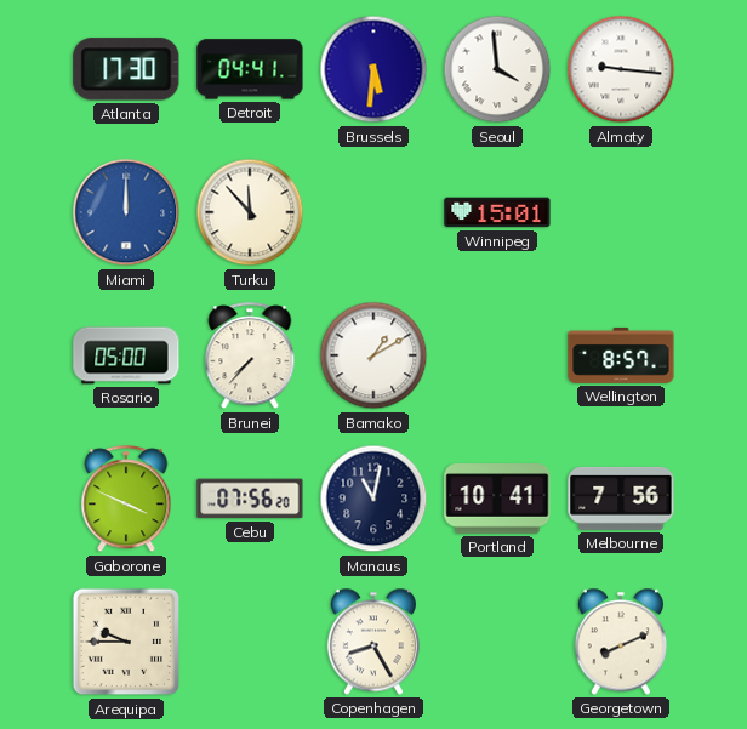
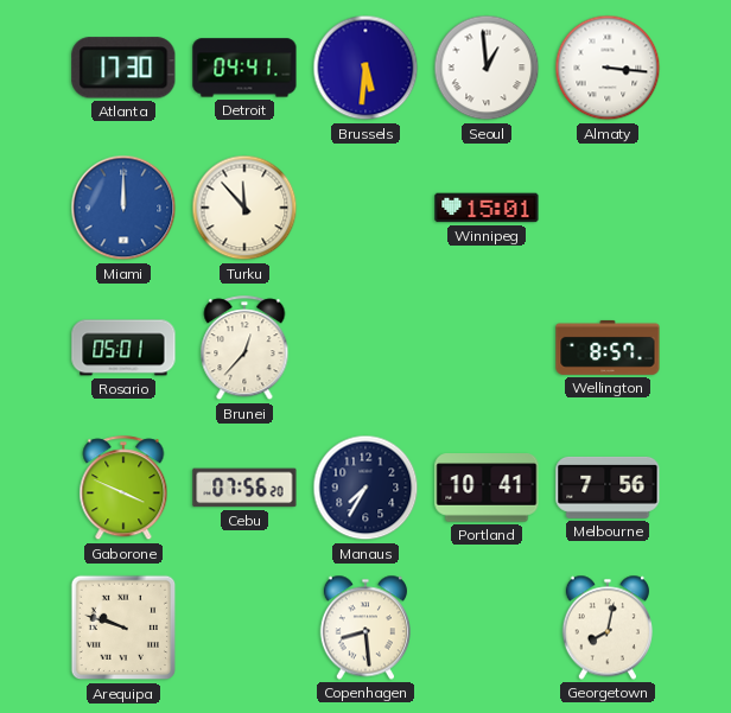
Seoul: 3:59 -> 12:59
Almaty: 9:16 -> 3:16
Rosario: 05:00 -> 05:01
Brunei: 7:37 -> 12:37
Bamako: 1:10 -> none
Manaus: 11:02 -> 7:35
Arequipa: 9:45 -> 9:48
Copenhagen: 8:25 -> 8:29
Georgetown: 8:11 -> 8:02
